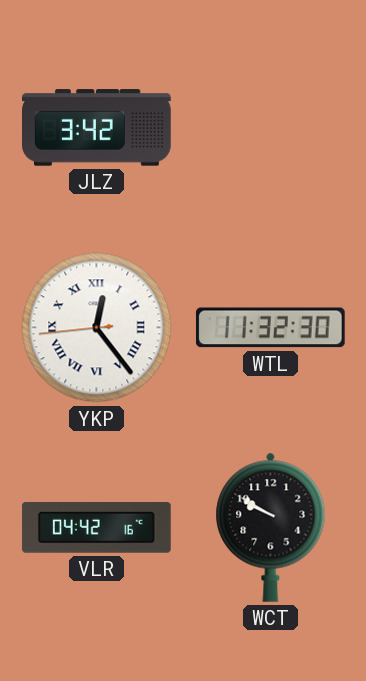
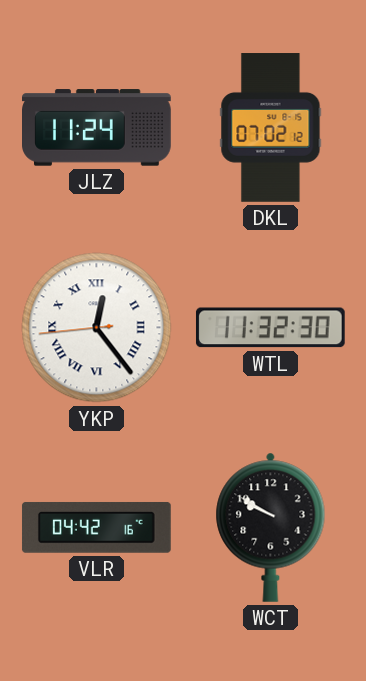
JLZ: 3:42 -> 11:24
DKL: none -> 07:02
